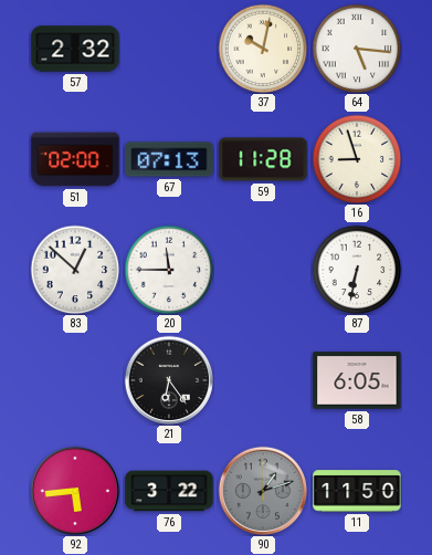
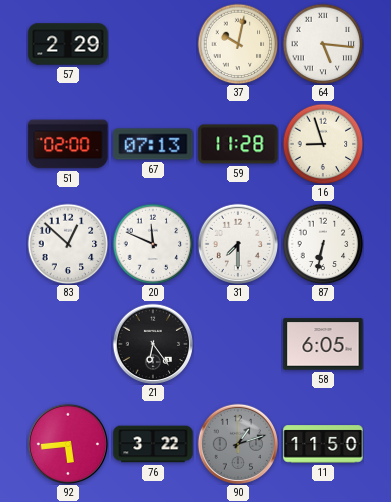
57: 2:32 -> 2:29
20: 11:45 -> 11:49
31: none -> 7:30
